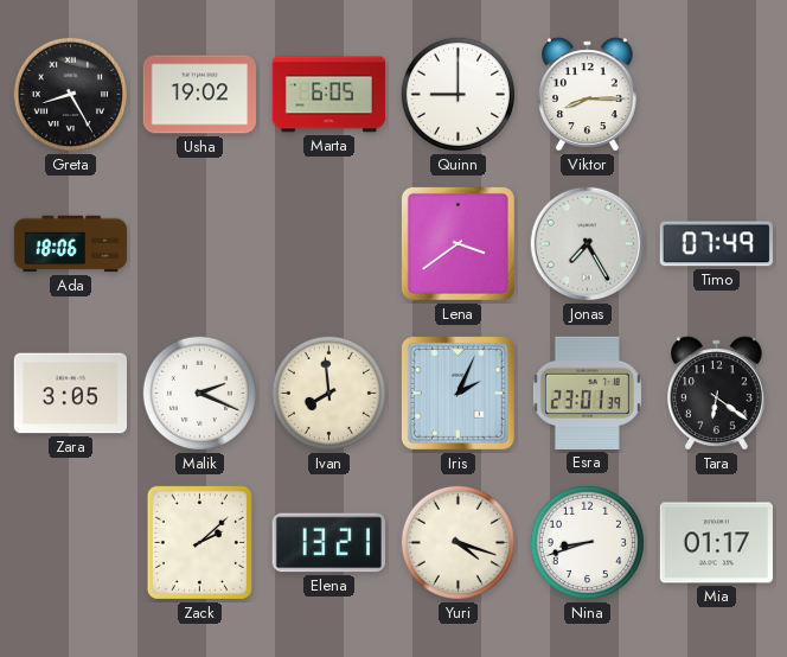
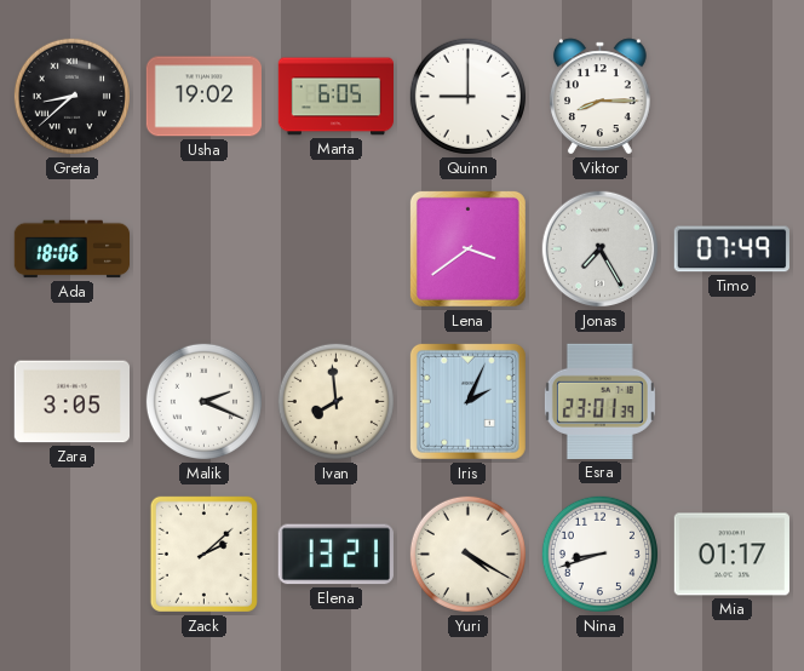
Greta: 8:25 -> 8:38
Tara: 6:21 -> none
Yuri: 4:18 -> 4:20
